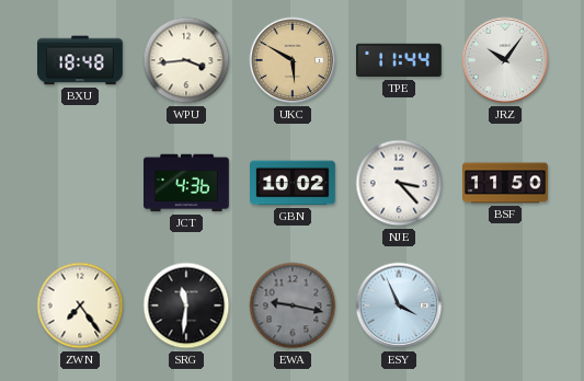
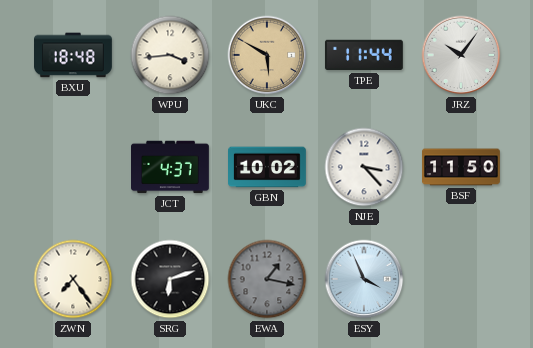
JCT: 4:36 -> 4:37
SRG: 11:31 -> 6:12
EWA: 9:17 -> 1:17
